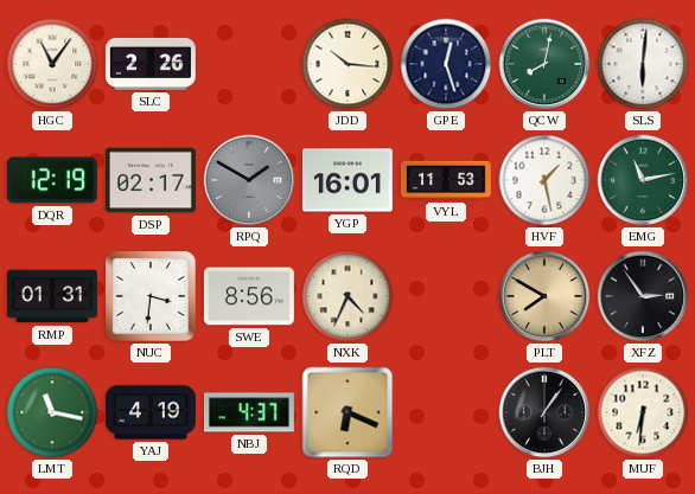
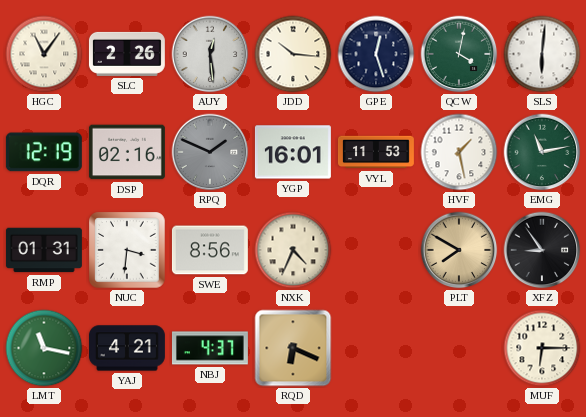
AUY: none -> 12:29
QCW: 8:02 -> 4:02
DSP: 02:17 -> 02:16
RPQ: 1:50 -> 1:49
XFZ: 2:54 -> 8:54
YAJ: 4:19 -> 4:21
BJH: 1:06 -> none
MUF: 6:31 -> 6:15
